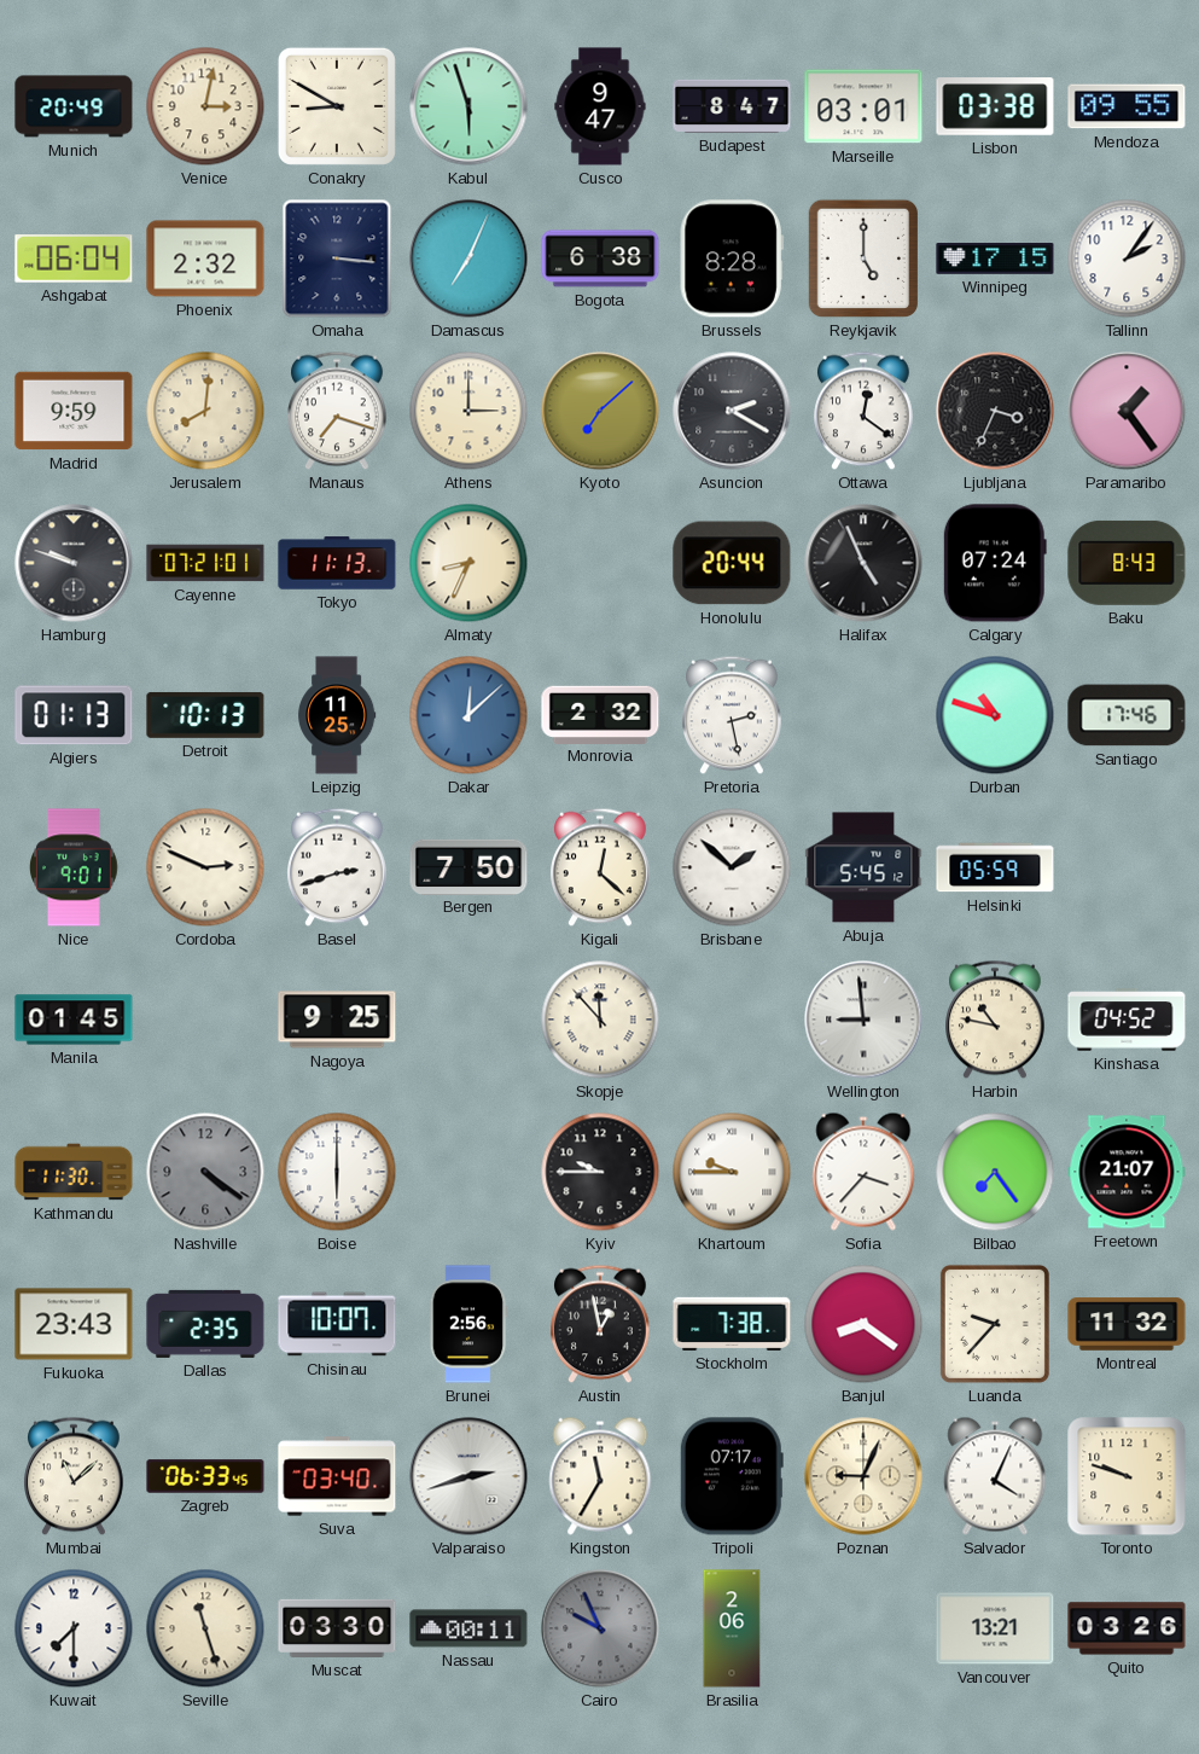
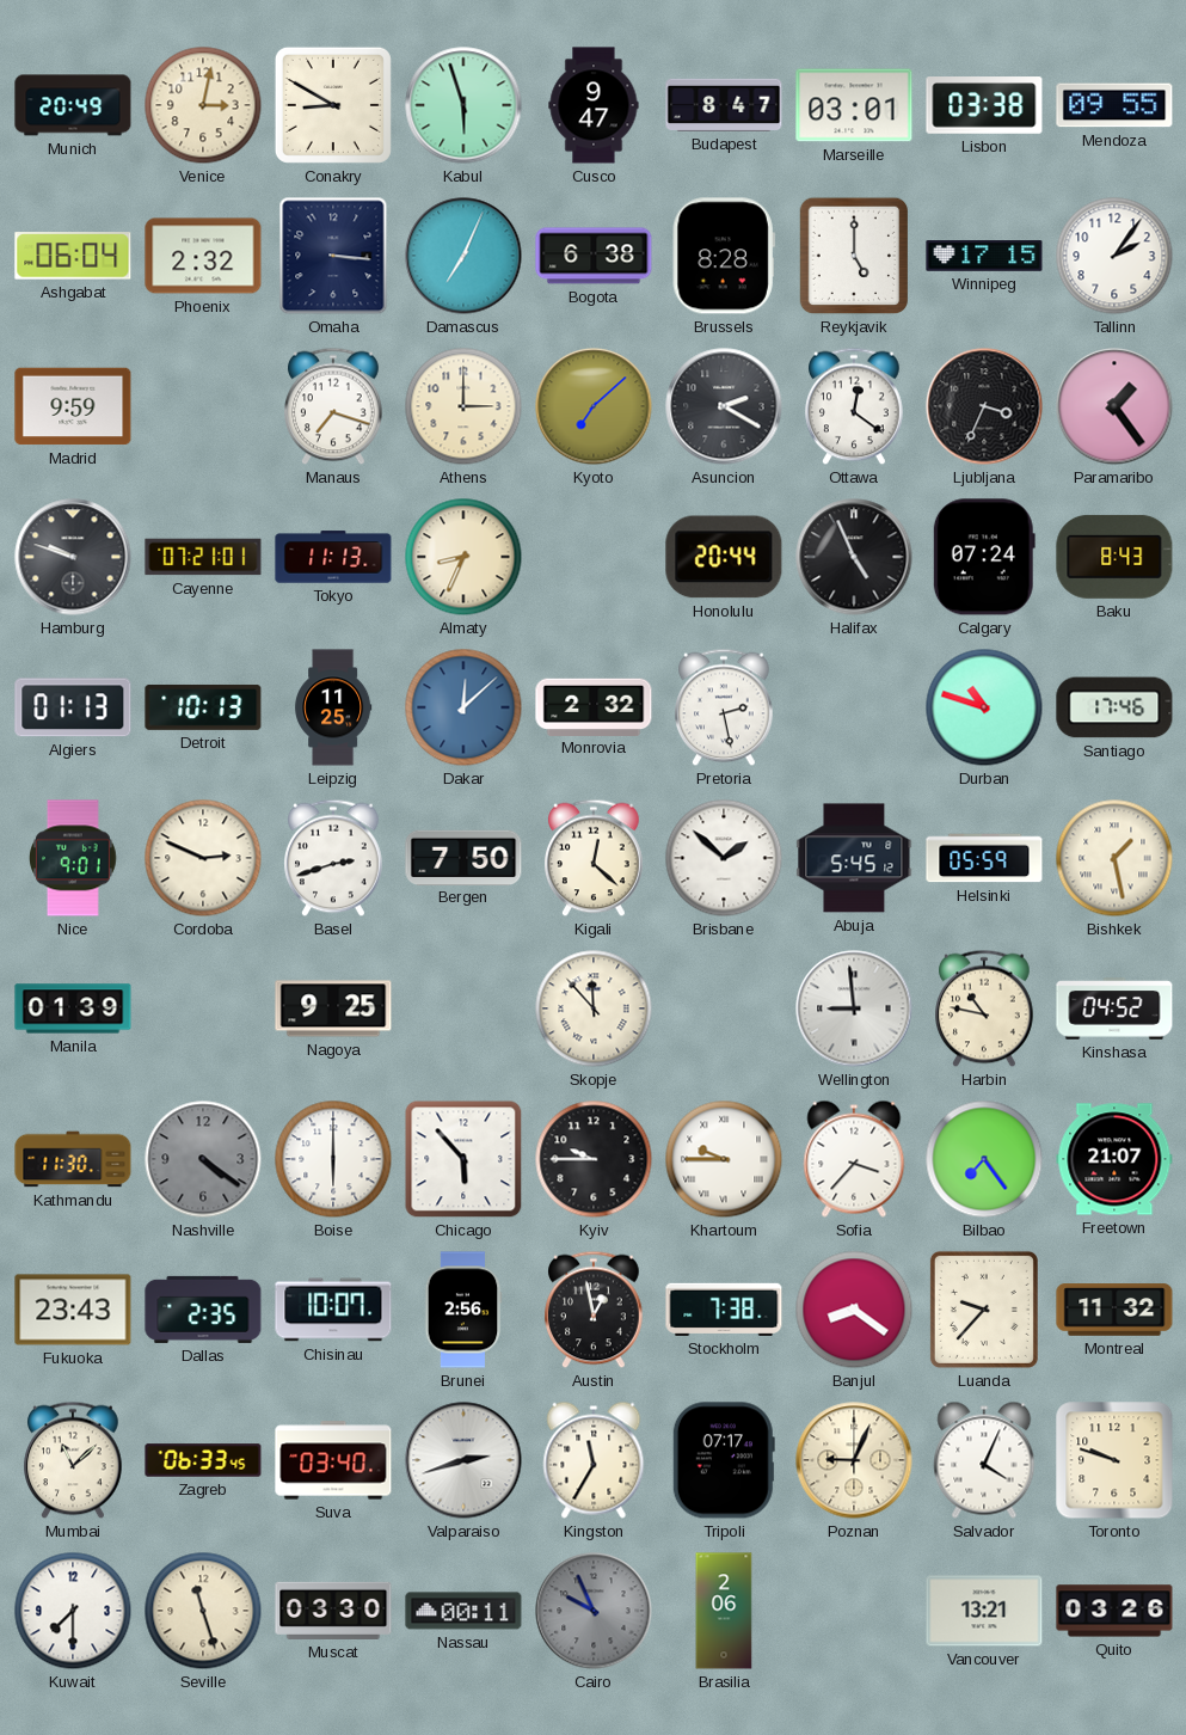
Jerusalem: 8:01 -> none
Bishkek: none -> 1:28
Manila: 01:45 -> 01:39
Chicago: none -> 5:53
